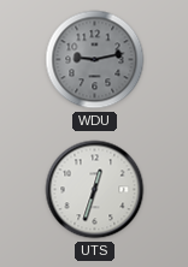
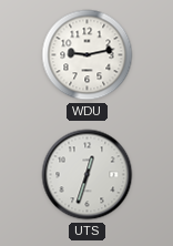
WDU dial: grey -> white
